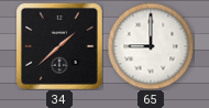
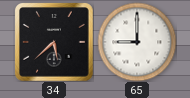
34: 1:38 -> 5:38
